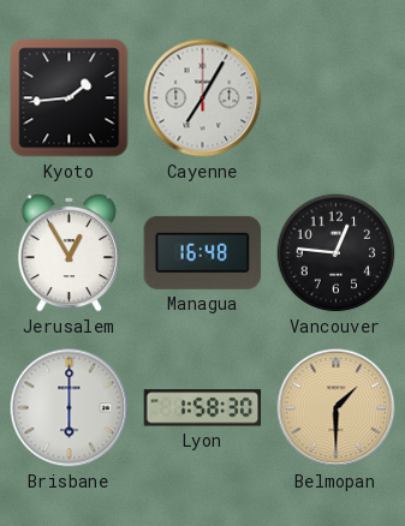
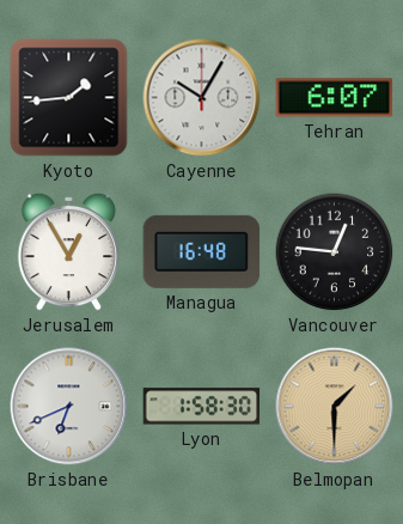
Cayenne: 7:05 -> 10:05
Tehran: none -> 6:07
Brisbane: 6:00 -> 6:41
